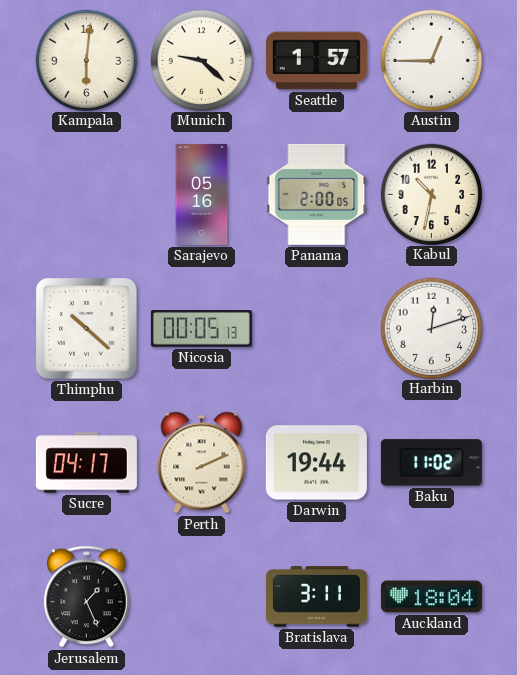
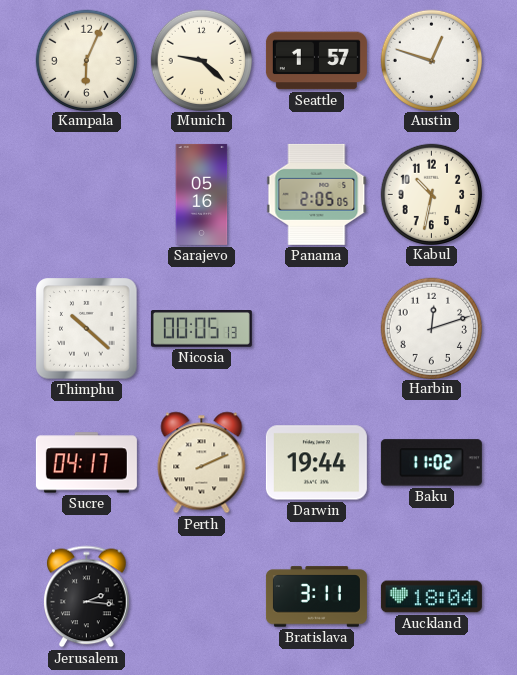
Kampala: 6:01 -> 6:04
Austin: 12:45 -> 12:48
Panama: 2:00 -> 2:05
Jerusalem: 1:26 -> 2:16
